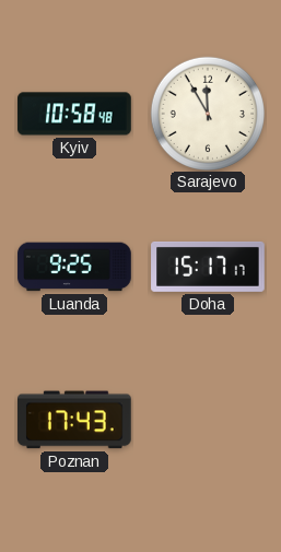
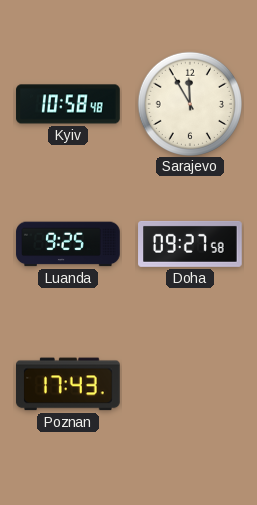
Doha: 15:17 -> 09:27
